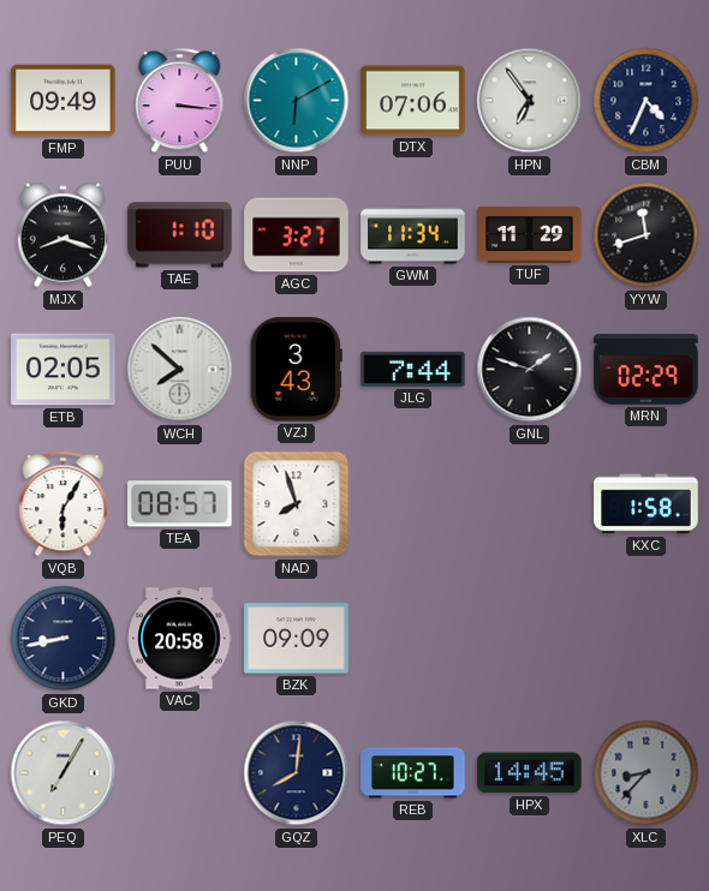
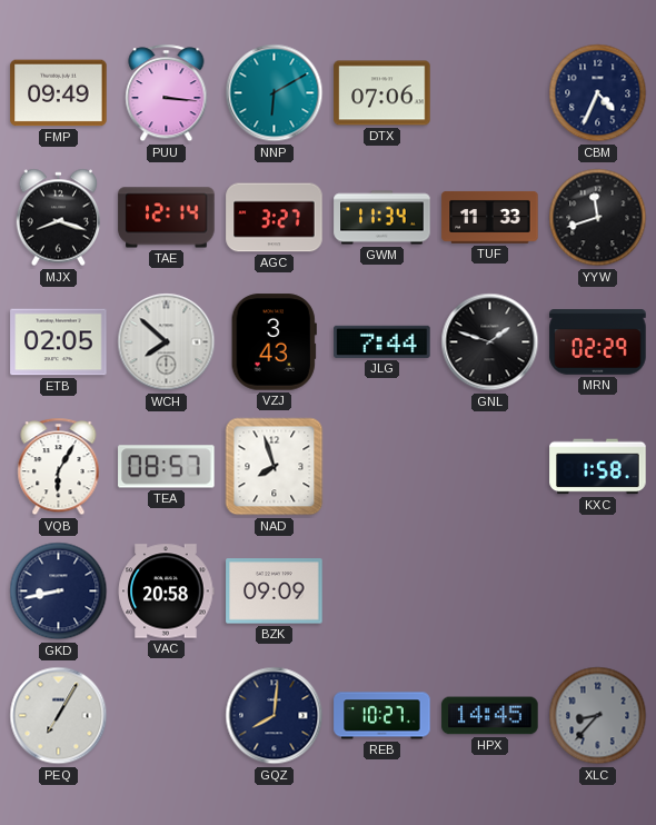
HPN: 6:54 -> none
TAE: 1:10 -> 12:14
TUF: 11:29 -> 11:33
